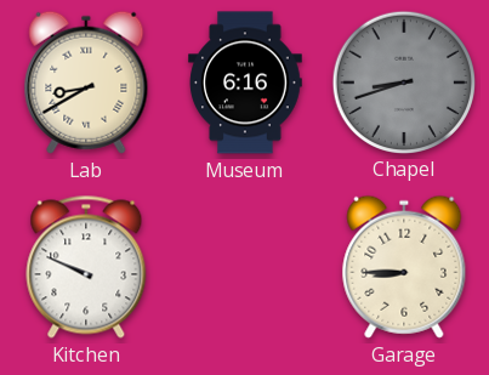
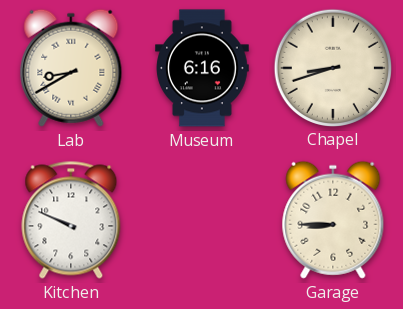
Chapel dial: grey -> cream
